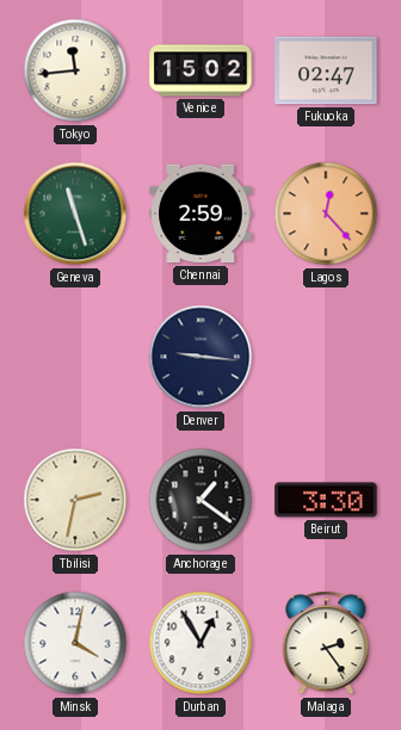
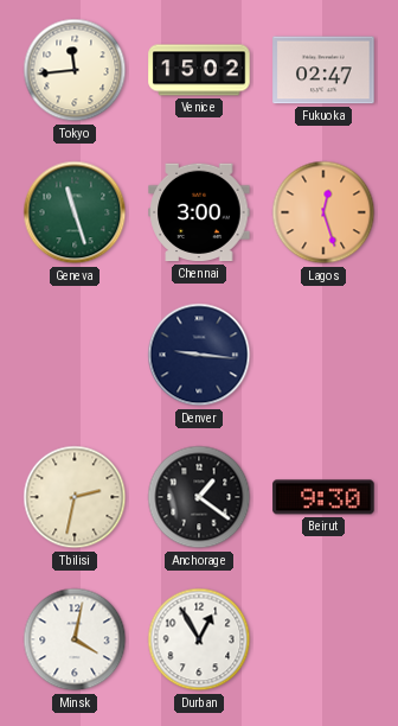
Chennai: 2:59 -> 3:00
Lagos: 12:23 -> 12:27
Beirut: 3:30 -> 9:30
Malaga: 2:24 -> none
